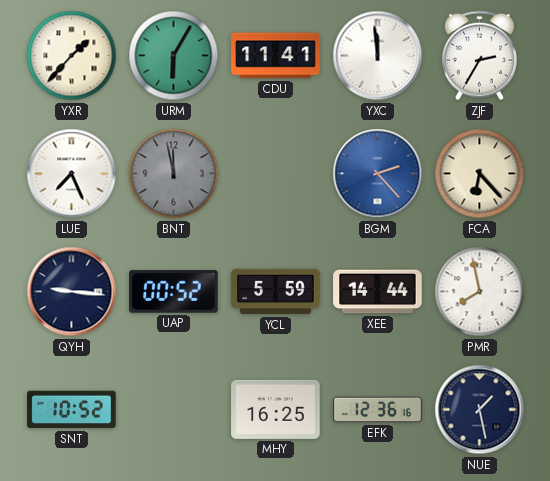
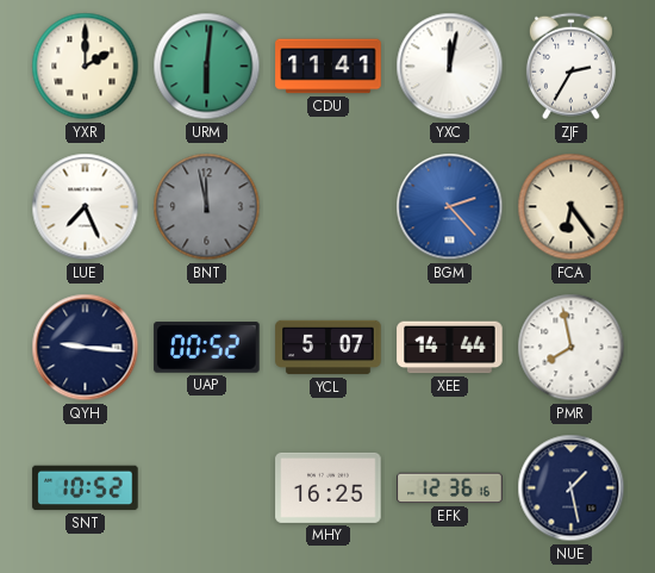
YXR: 1:37 -> 2:00
URM: 6:05 -> 6:01
YXC: 11:59 -> 12:02
FCA: 6:23 -> 6:24
YCL: 5:59 -> 5:07
